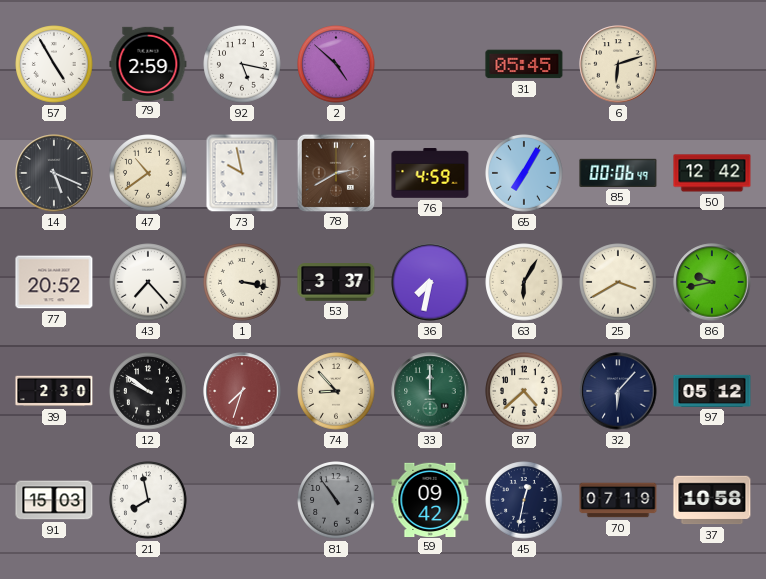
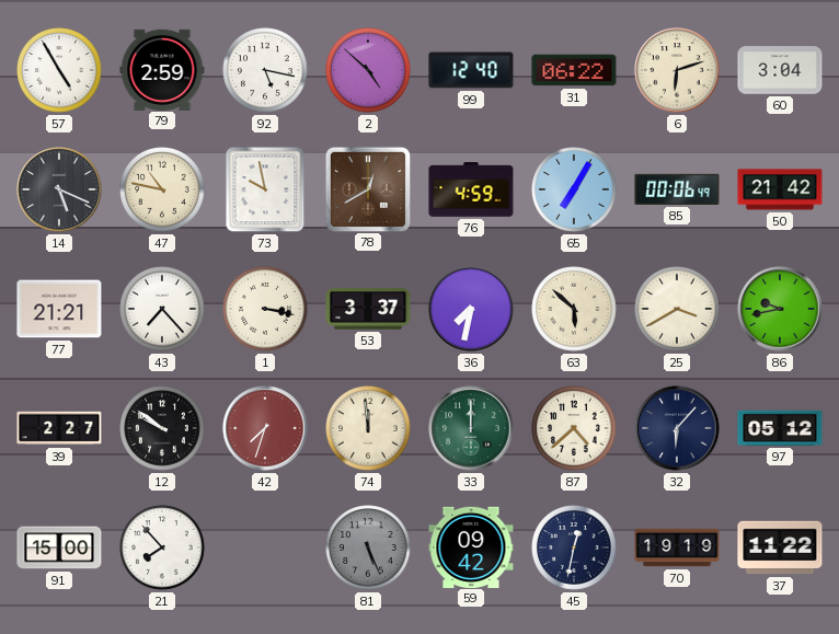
99: none -> 12:40
31: 05:45 -> 06:22
60: none -> 3:04
47: 10:39 -> 10:47
78: 2:40 -> 12:40
50: 12:42 -> 21:42
77: 20:52 -> 21:21
63: 6:05 -> 5:52
39: 2:30 -> 2:27
74: 8:53 -> 11:59
91: 15:03 -> 15:00
21: 7:58 -> 7:53
81: 10:54 -> 5:26
70: 07:19 -> 19:19
37: 10:58 -> 11:22
